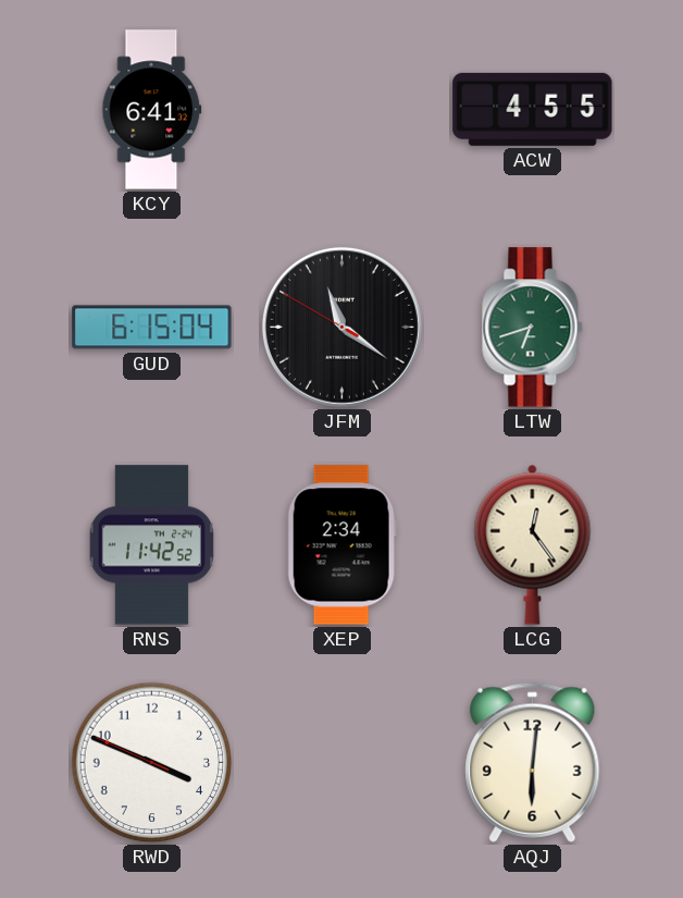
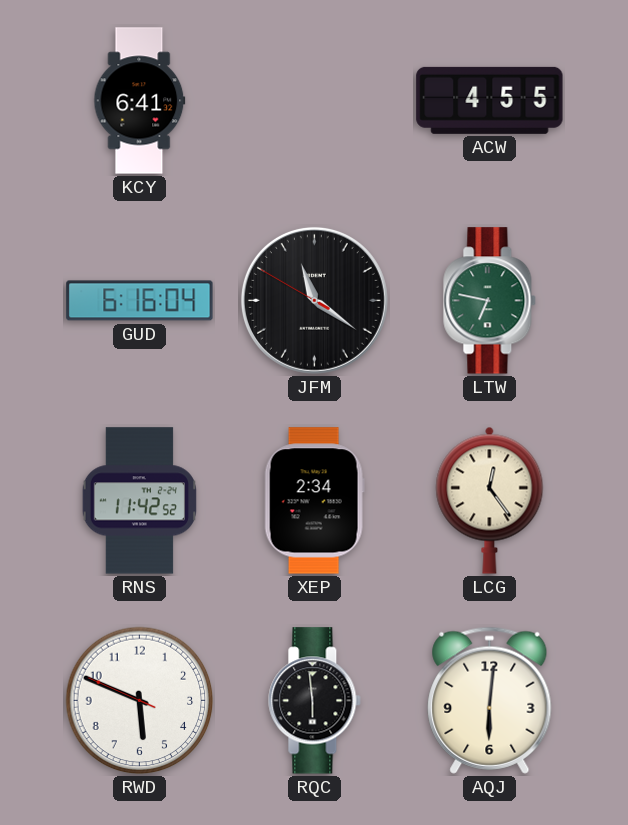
GUD: 6:15 -> 6:16
LTW: 6:42 -> 6:47
RWD: 3:48 -> 5:48
RQC: none -> 5:59
